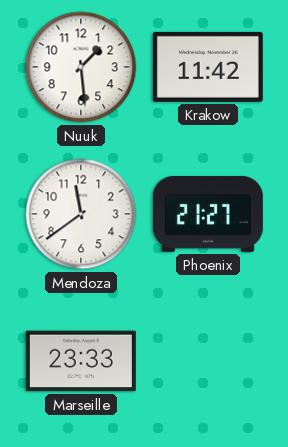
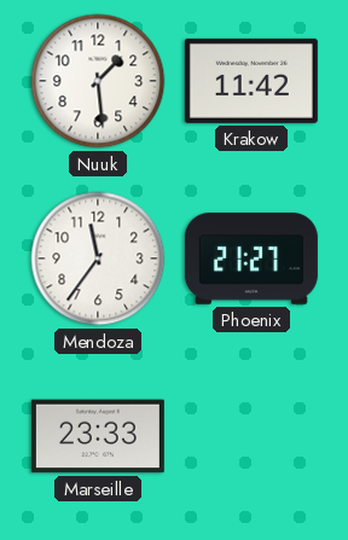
Mendoza: 11:39 -> 11:36
